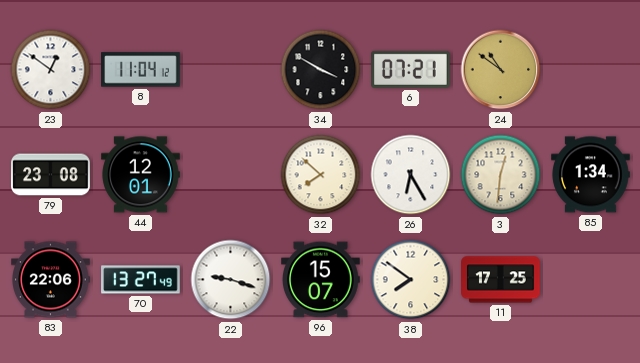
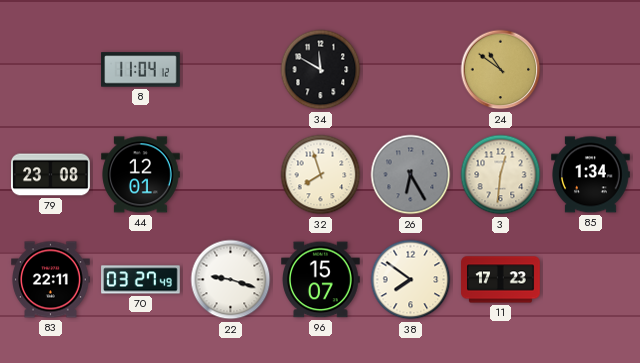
23: 12:51 -> none
34: 3:50 -> 11:50
6: 07:21 -> none
32: 7:52 -> 7:57
26 dial: white -> grey
83: 22:06 -> 22:11
70: 13:27 -> 03:27
11: 17:25 -> 17:23
